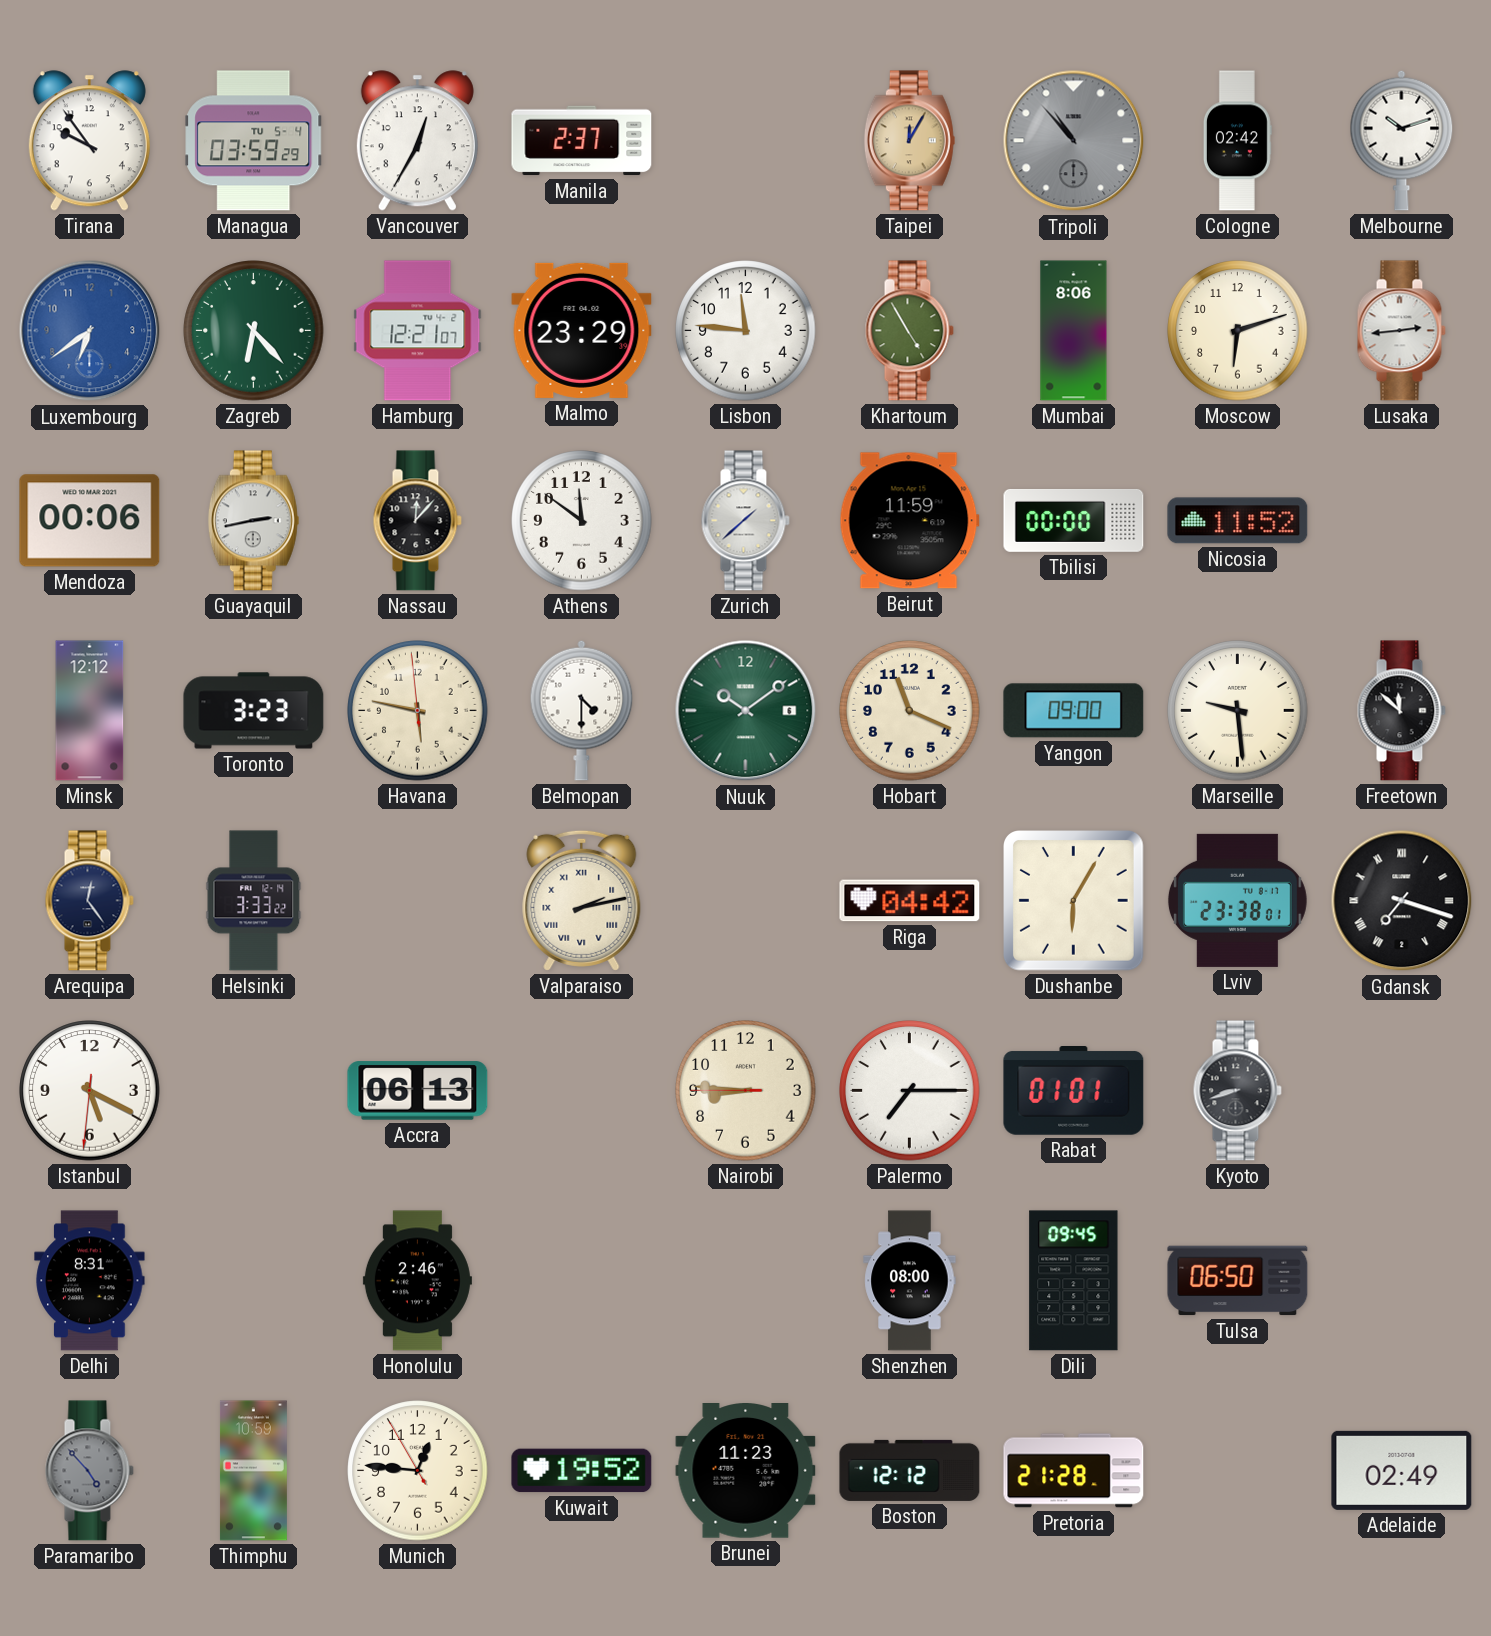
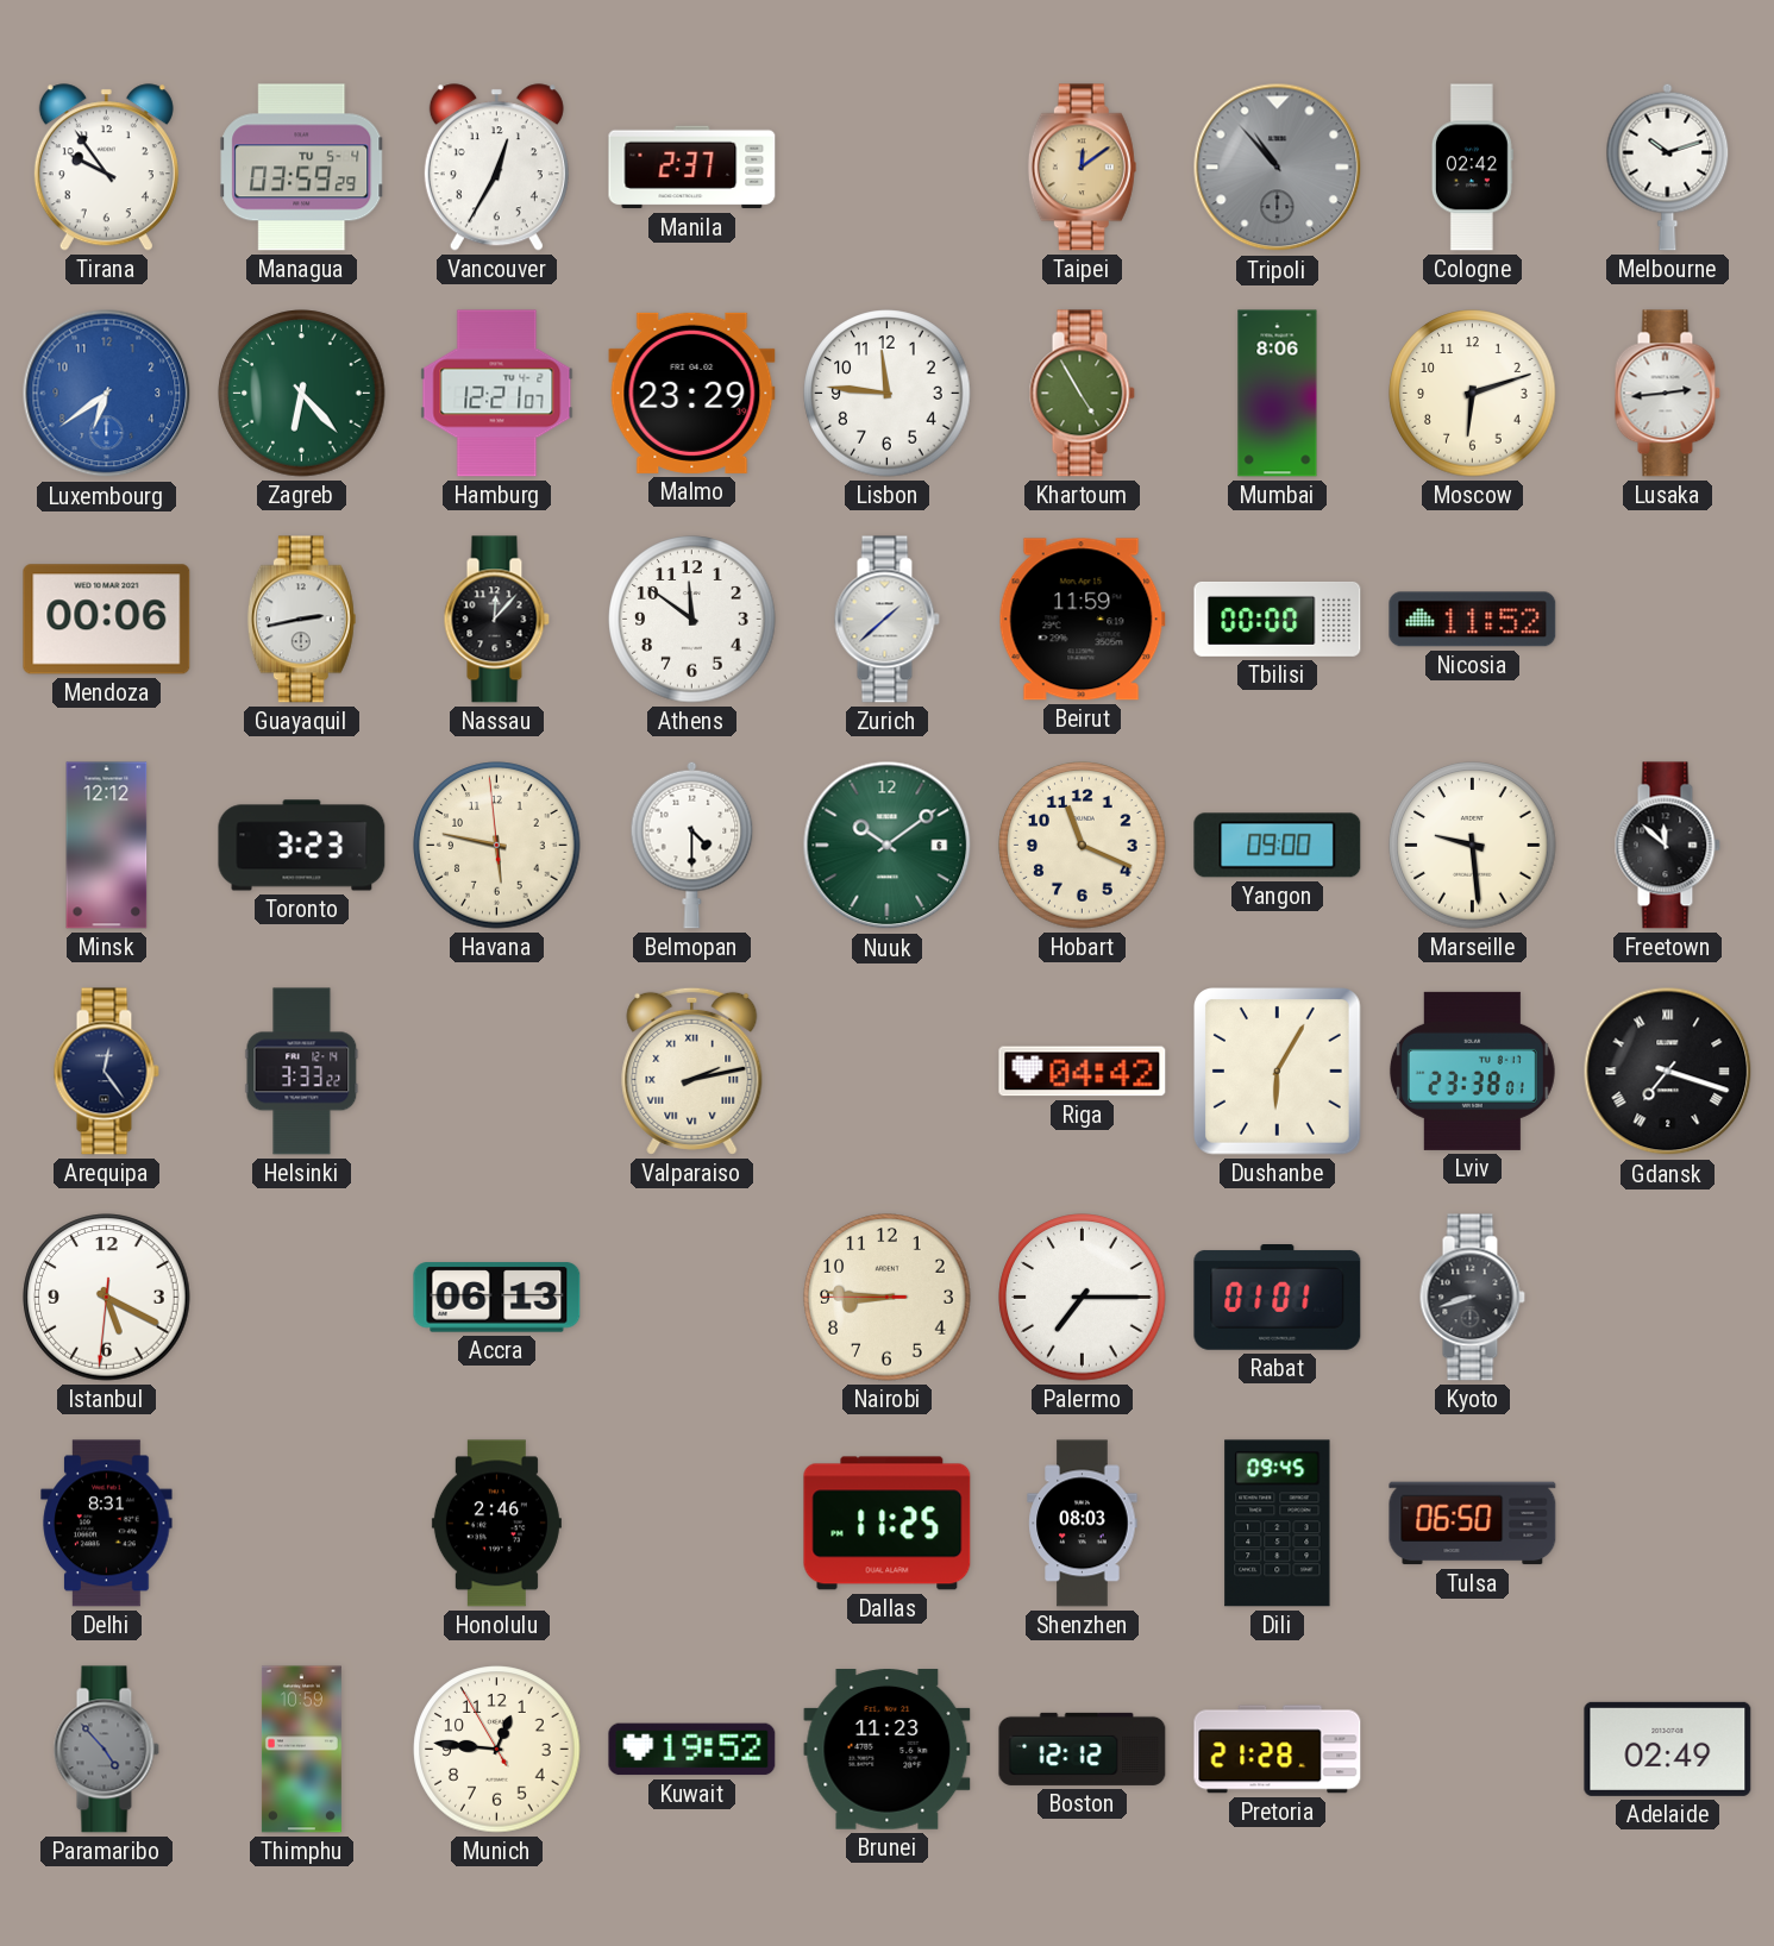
Taipei: 12:05 -> 12:09
Dallas: none -> 11:25
Shenzhen: 08:00 -> 08:03
